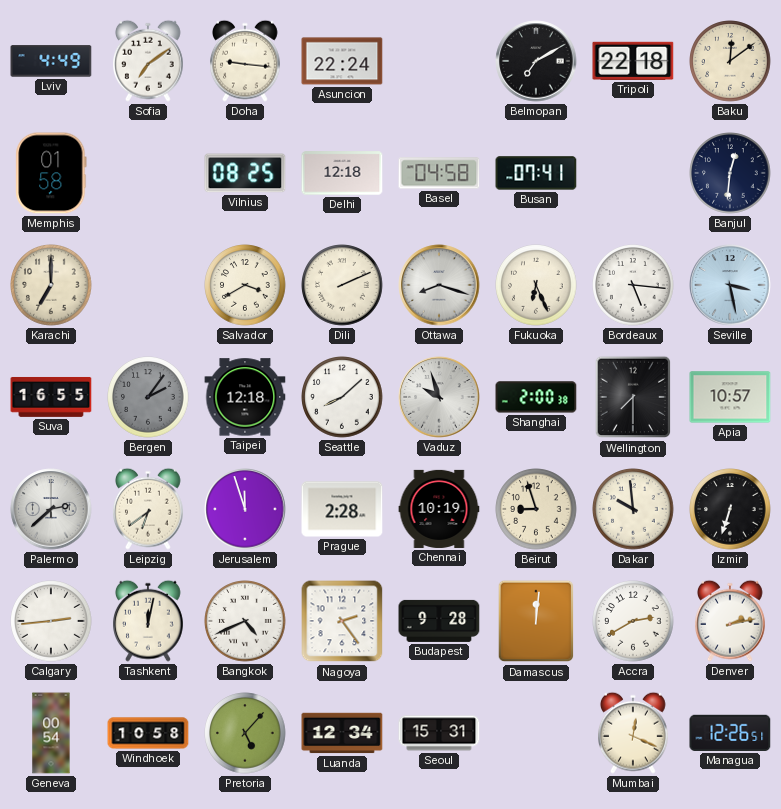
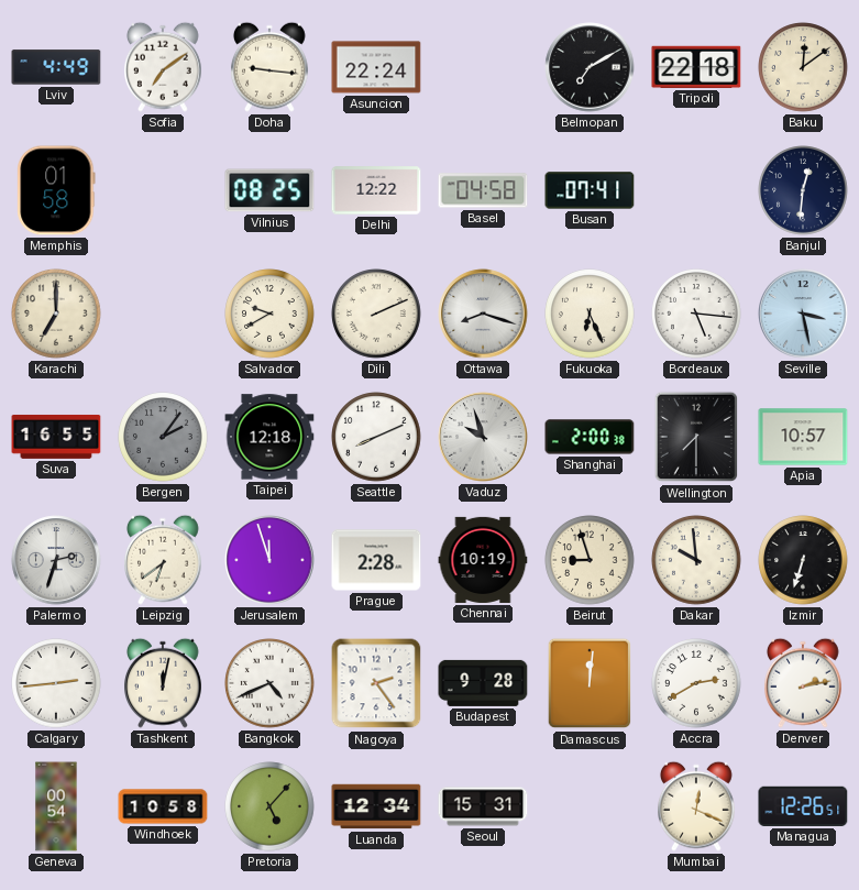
Delhi: 12:18 -> 12:22
Salvador: 3:40 -> 9:40
Seattle: 8:08 -> 8:11
Palermo: 2:38 -> 2:33
